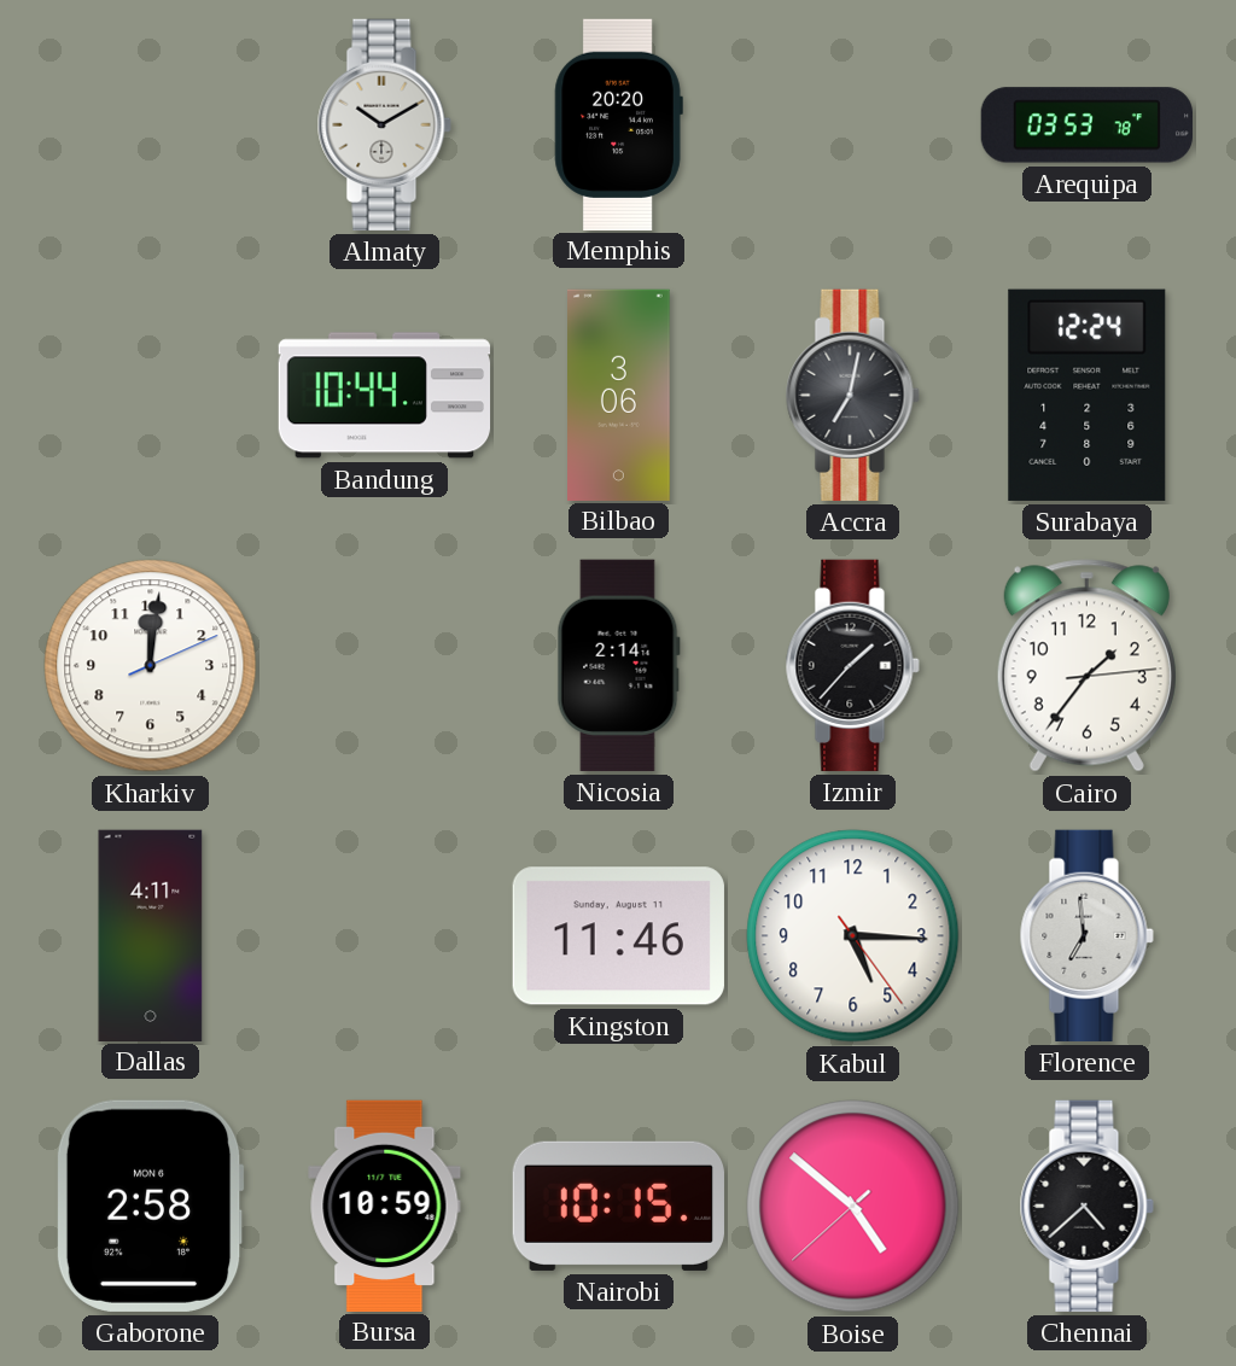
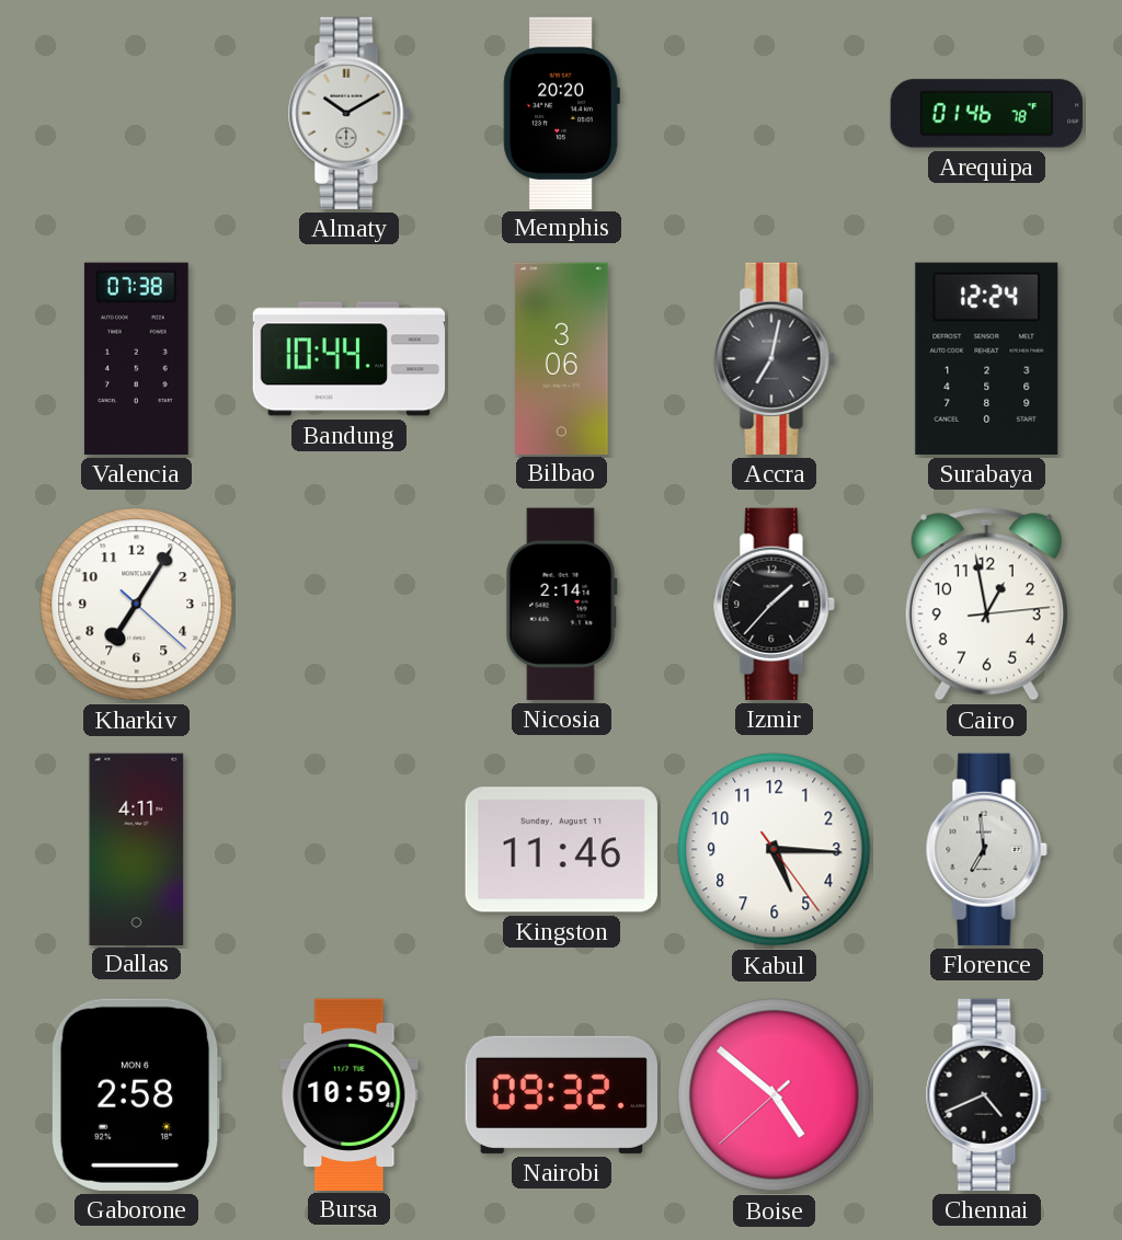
Arequipa: 03:53 -> 01:46
Valencia: none -> 07:38
Kharkiv: 12:01 -> 7:05
Cairo: 1:36 -> 12:58
Nairobi: 10:15 -> 09:32
Chennai: 4:38 -> 4:41
